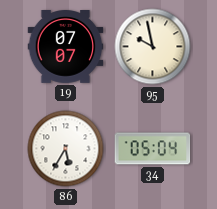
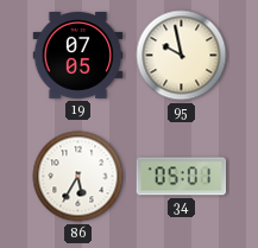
19: 07:07 -> 07:05
34: 05:04 -> 05:01
